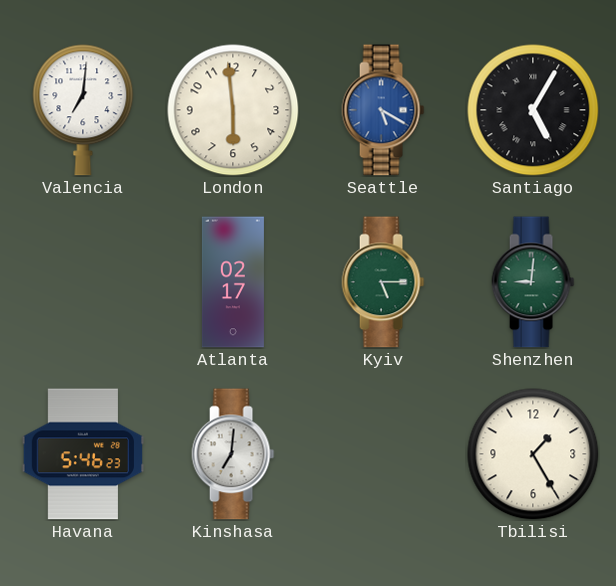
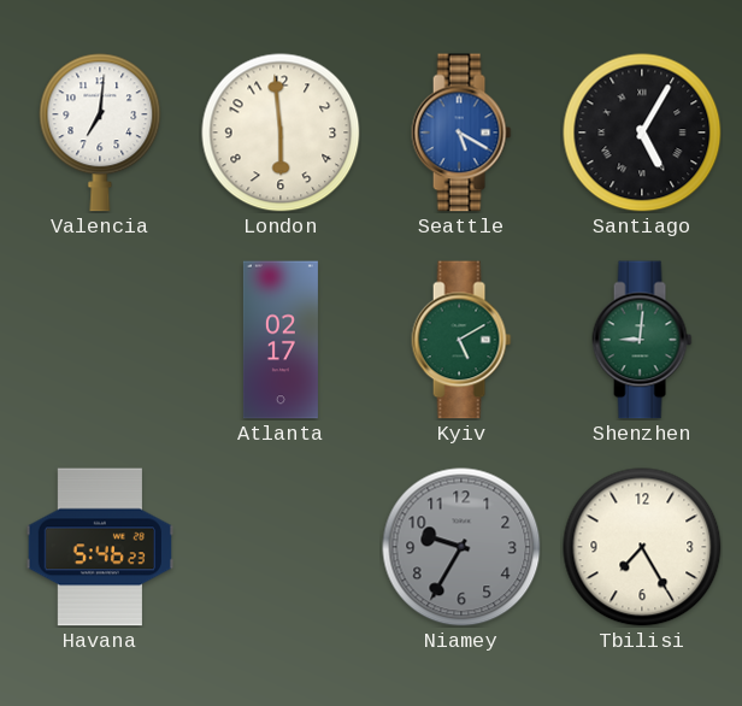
Kyiv: 5:15 -> 5:10
Kinshasa: 7:01 -> none
Niamey: none -> 9:35
Tbilisi: 1:25 -> 7:25
